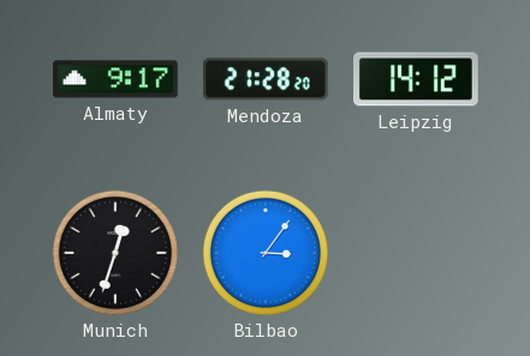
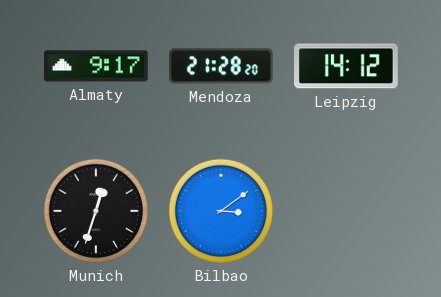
Bilbao: 3:06 -> 3:09
